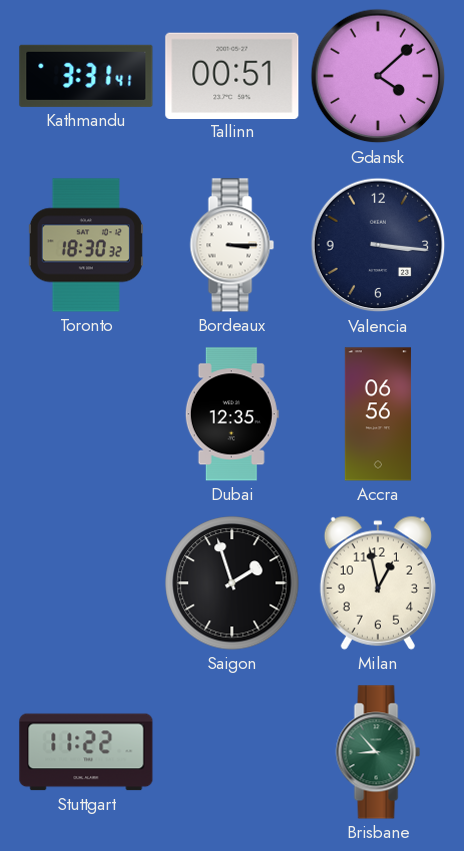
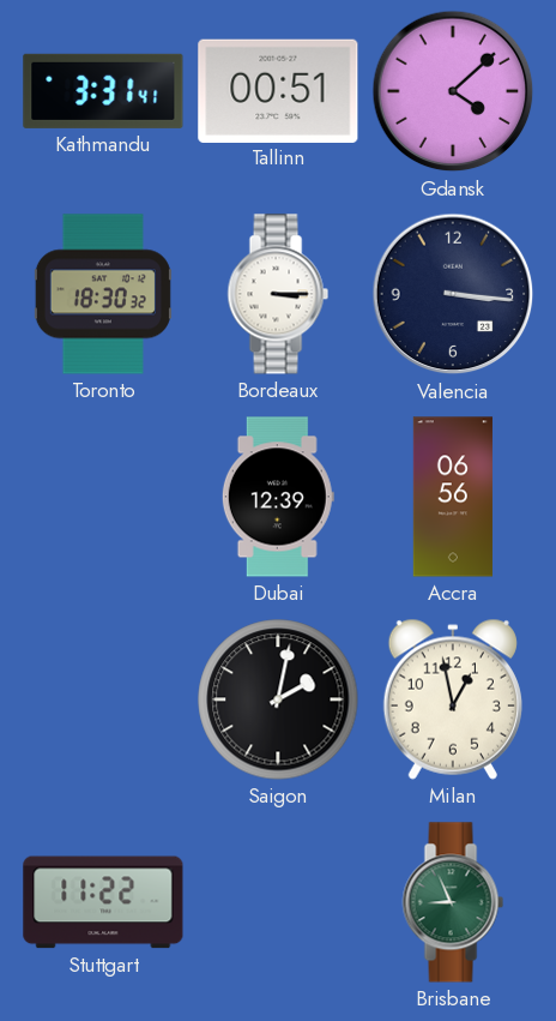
Dubai: 12:35 -> 12:39
Saigon: 1:57 -> 2:02
Brisbane: 8:53 -> 8:56
